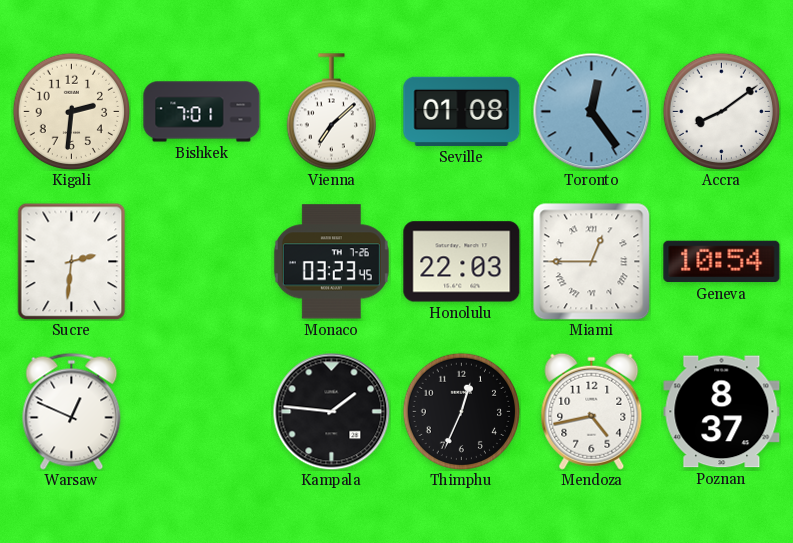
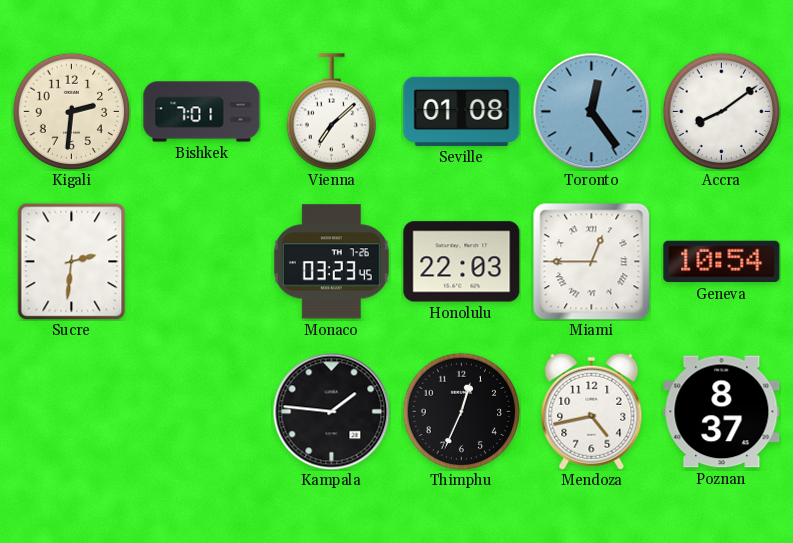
Warsaw: 12:49 -> none
